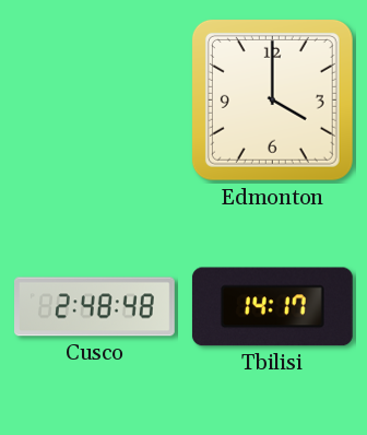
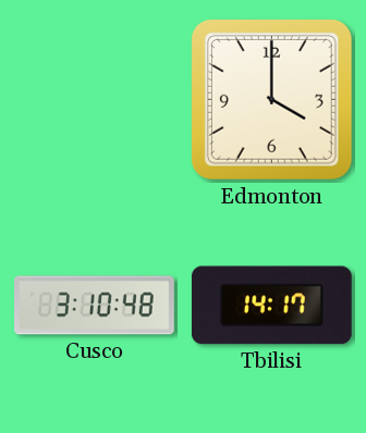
Cusco: 2:48 -> 3:10
